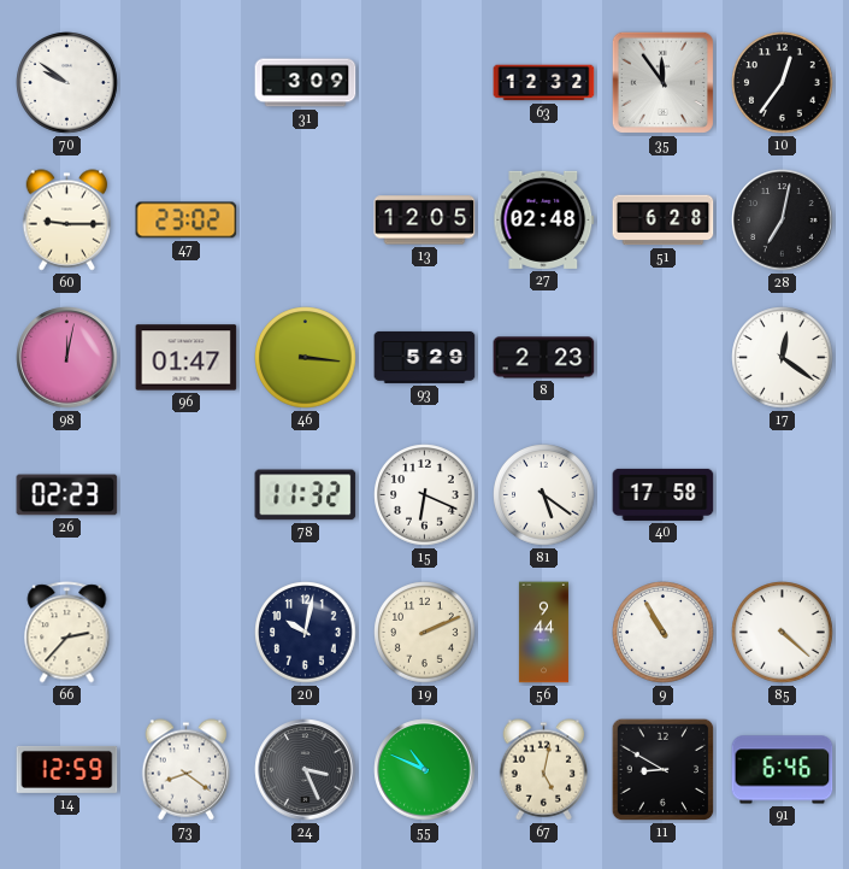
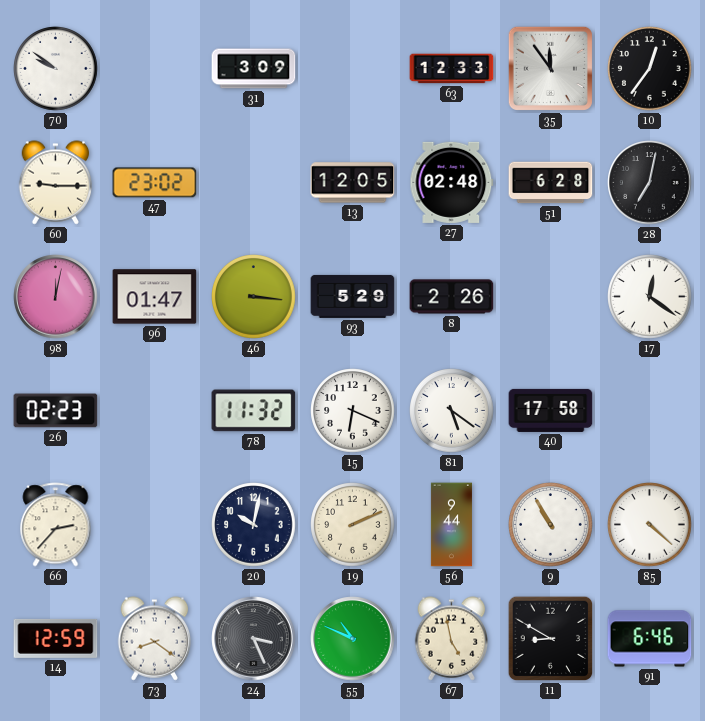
63: 12:32 -> 12:33
8: 2:23 -> 2:26
67: 5:02 -> 4:58
